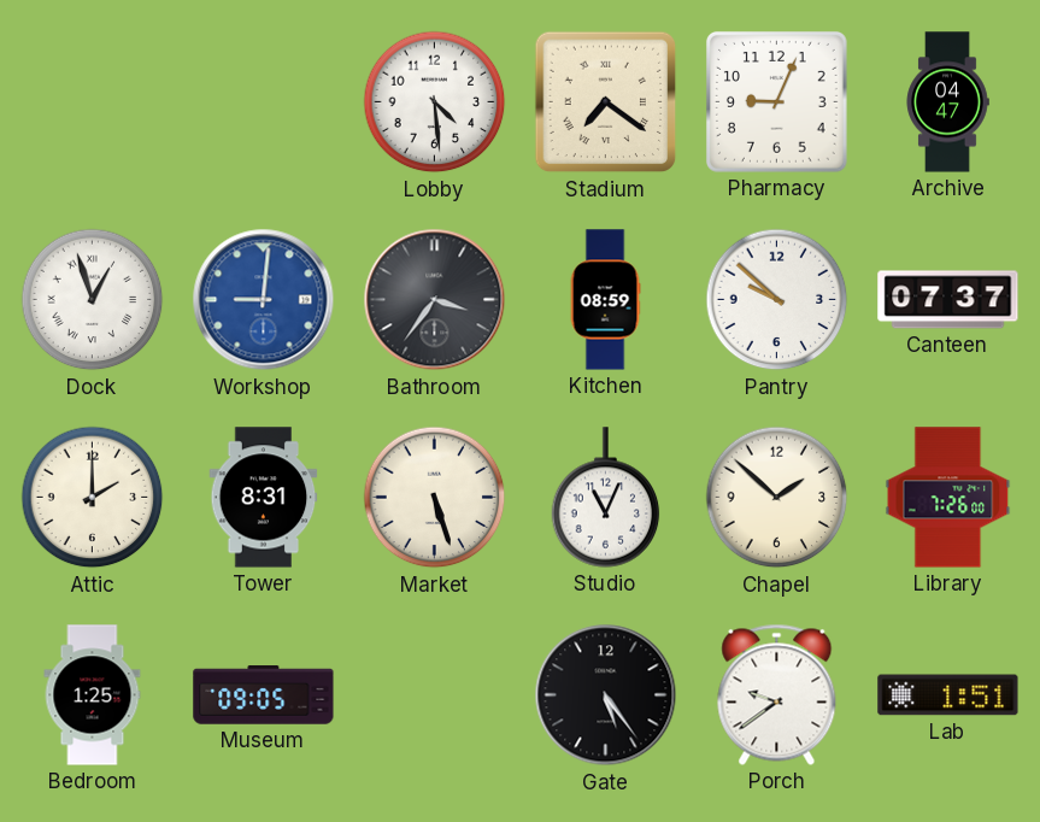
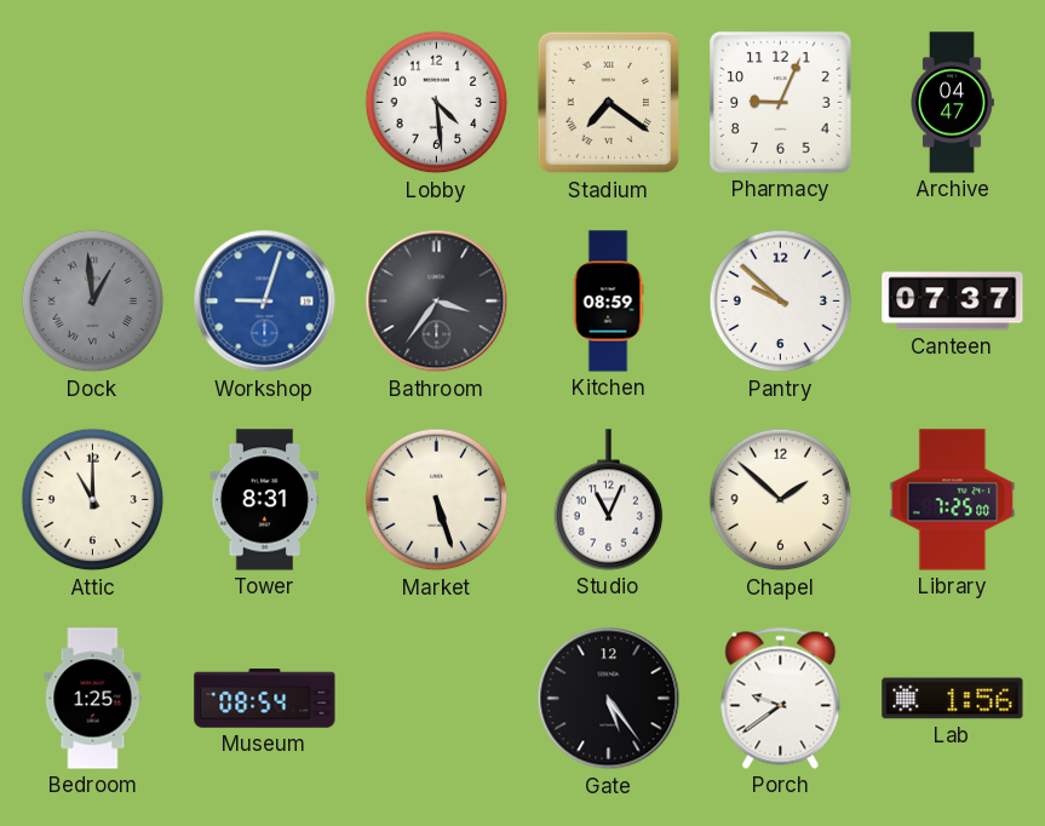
Dock: 12:57 -> 12:59
Dock dial: white -> grey
Workshop: 9:01 -> 9:03
Attic: 2:00 -> 11:00
Library: 7:26 -> 7:25
Museum: 09:05 -> 08:54
Lab: 1:51 -> 1:56
